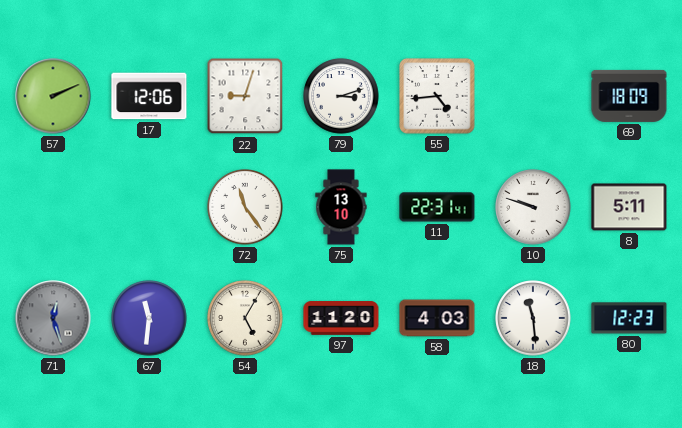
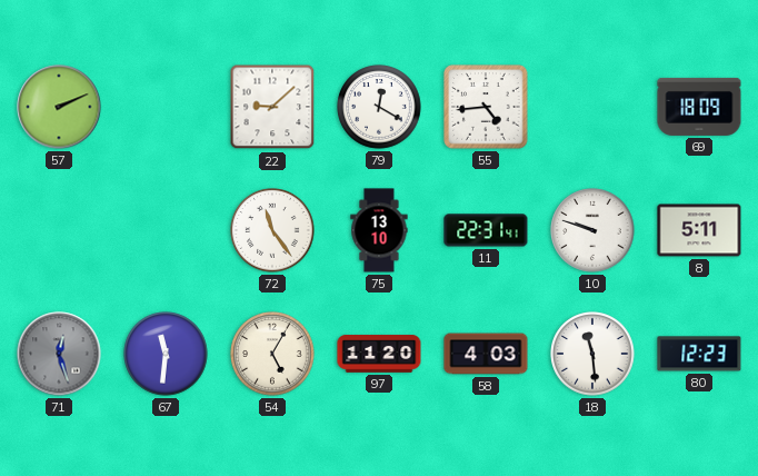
17: 12:06 -> none
22: 9:03 -> 9:08
79: 3:12 -> 12:20
